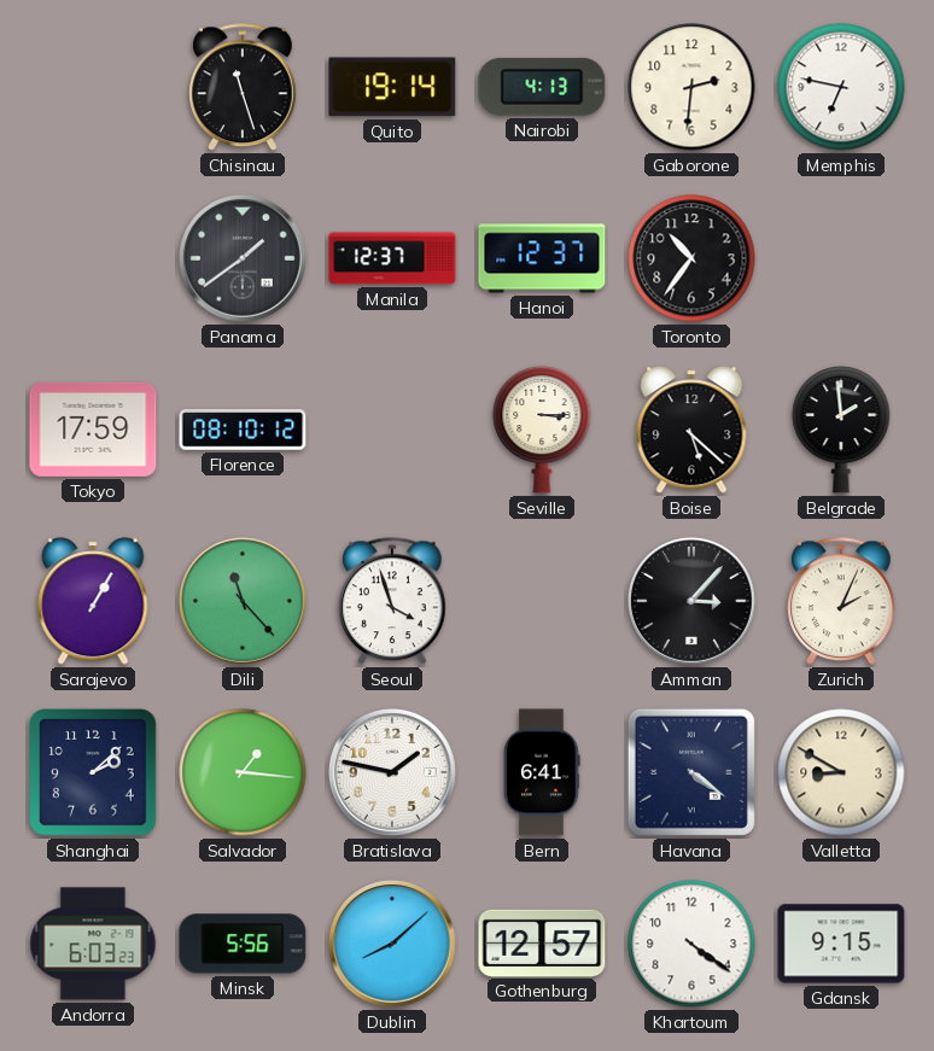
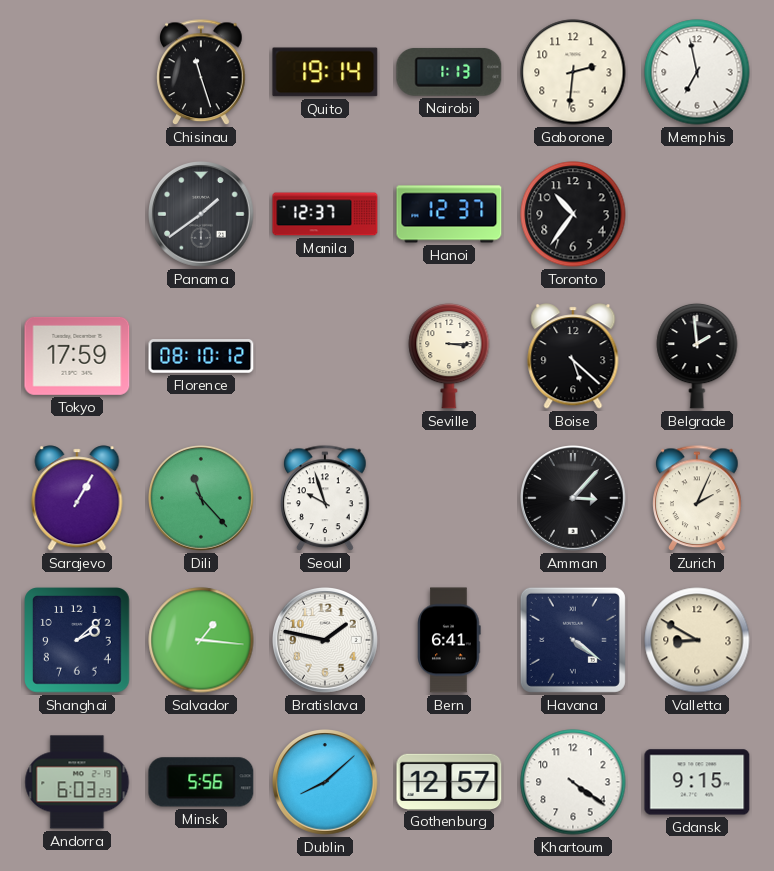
Nairobi: 4:13 -> 1:13
Memphis: 6:47 -> 6:58
Seoul: 3:57 -> 9:57
